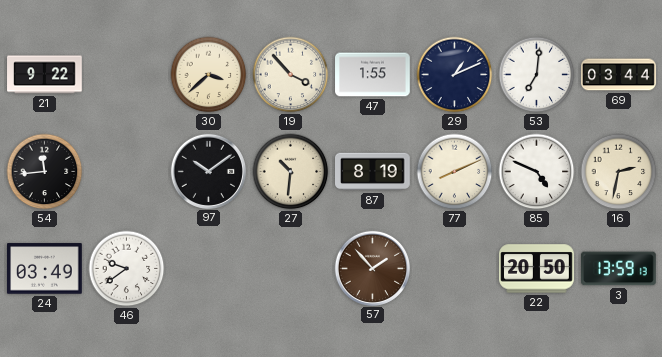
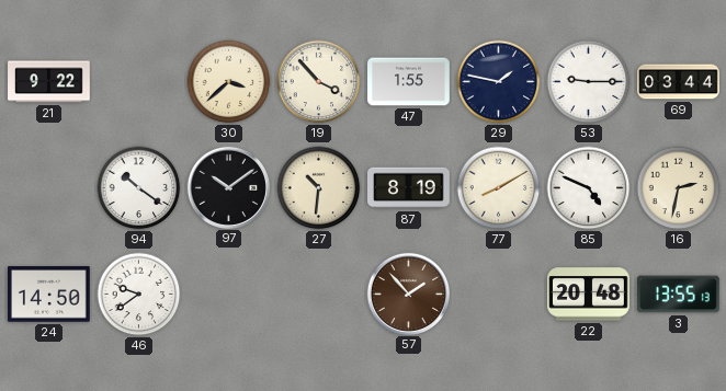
29: 1:11 -> 1:47
53: 7:01 -> 9:15
54: 11:44 -> none
94: none -> 10:21
77: 8:11 -> 8:10
24: 03:49 -> 14:50
22: 20:50 -> 20:48
3: 13:59 -> 13:55
